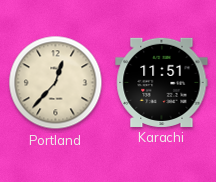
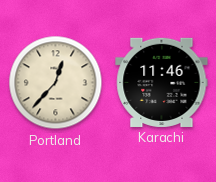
Karachi: 11:51 -> 11:46
